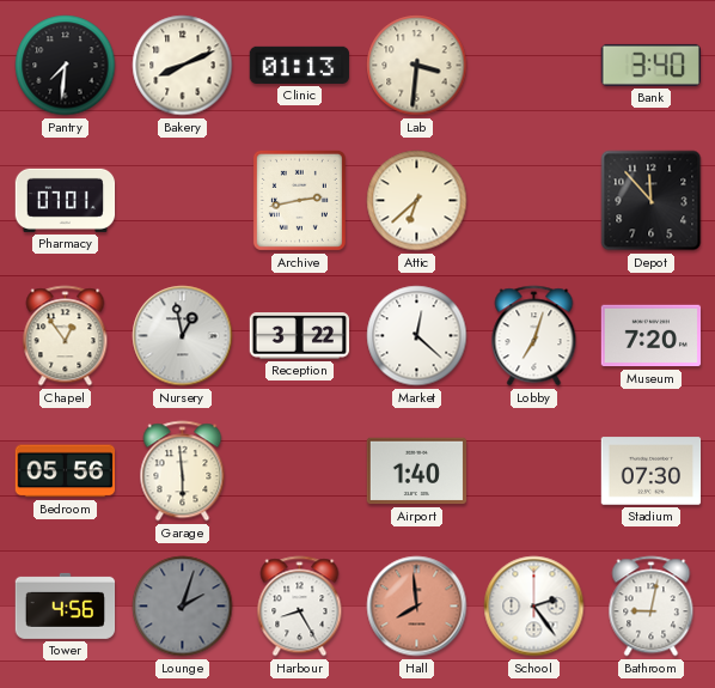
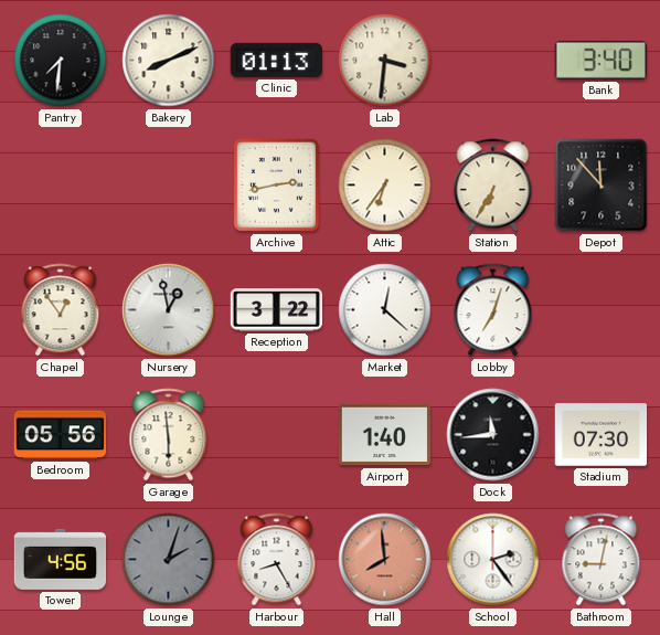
Pharmacy: 07:01 -> none
Attic: 6:38 -> 6:36
Station: none -> 6:35
Museum: 7:20 -> none
Dock: none -> 11:44
